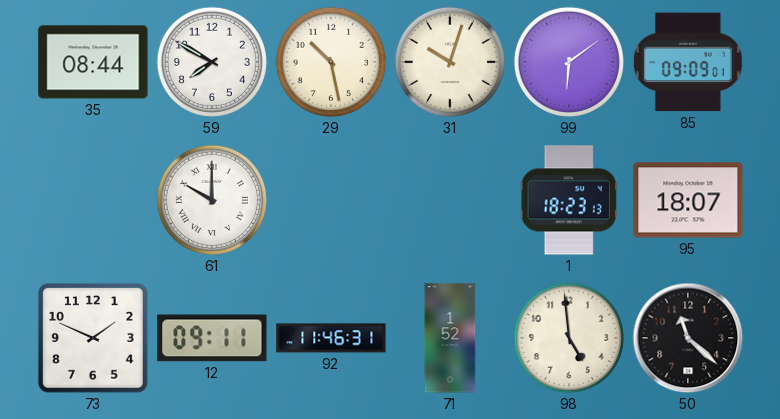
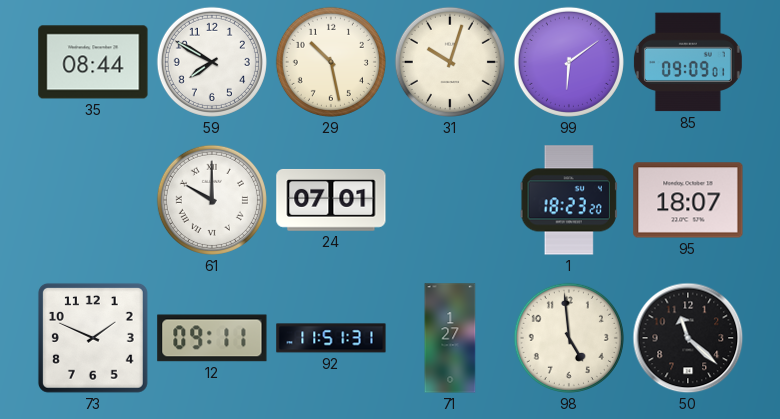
24: none -> 07:01
1: 18:23:13 -> 18:23:20
92: 11:46 -> 11:51
71: 1:52 -> 1:27
